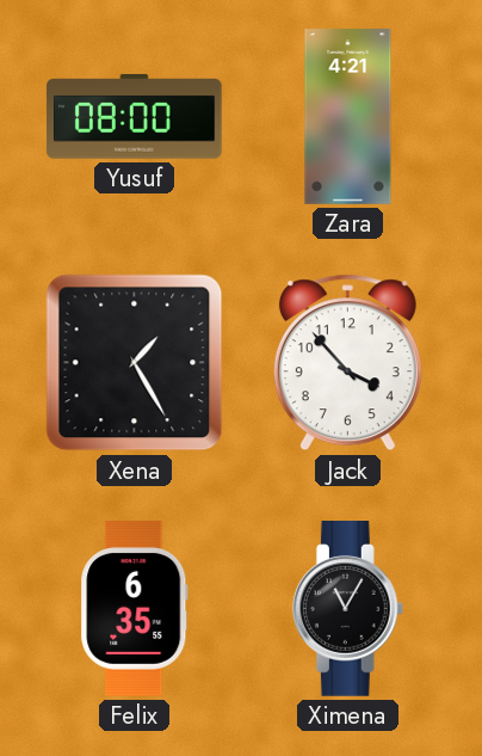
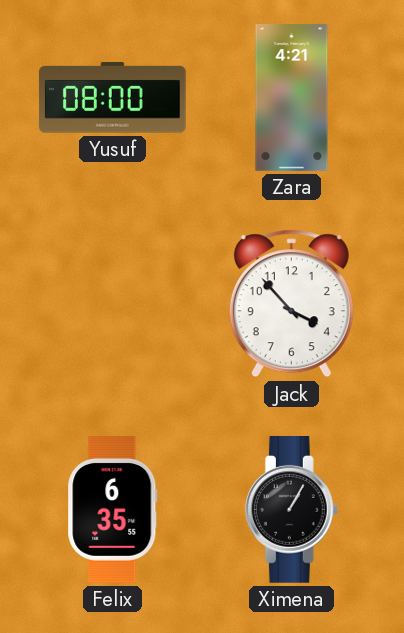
Xena: 1:25 -> none
Ximena: 11:05 -> 1:05
